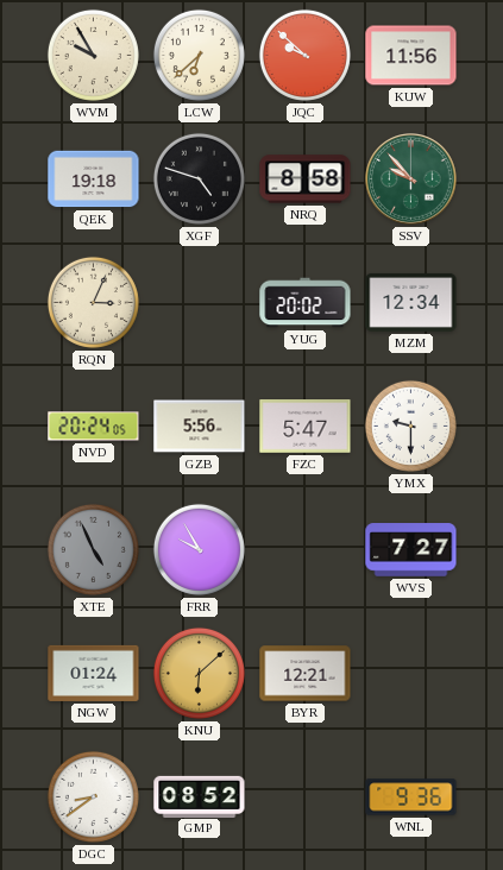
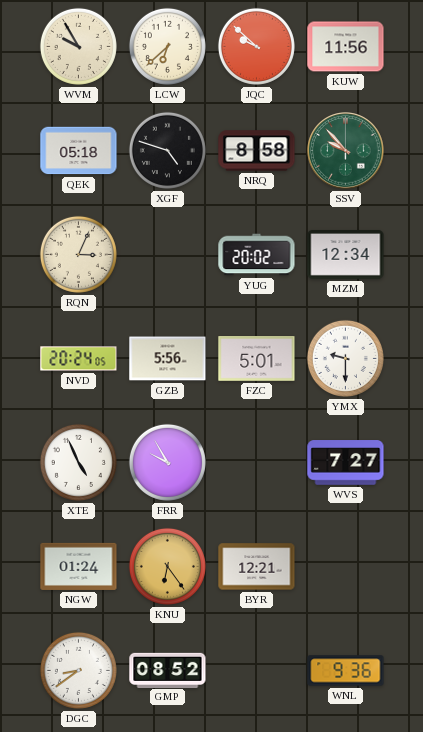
QEK: 19:18 -> 05:18
FZC: 5:47 -> 5:01
XTE dial: grey -> white
KNU: 6:08 -> 6:24
